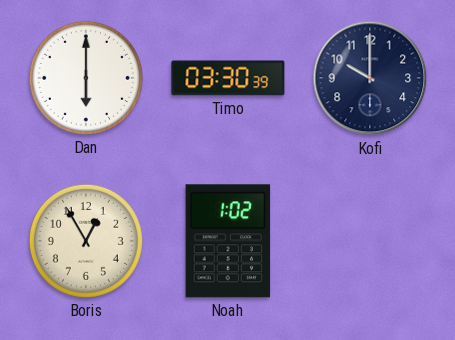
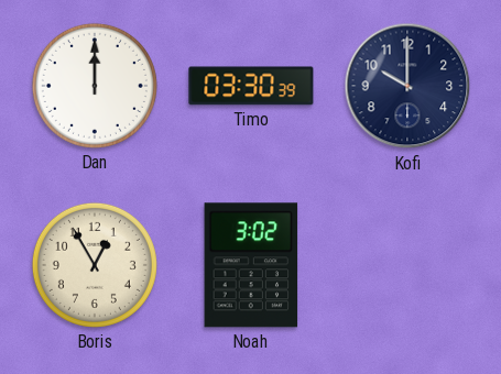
Dan: 6:00 -> 12:00
Noah: 1:02 -> 3:02
